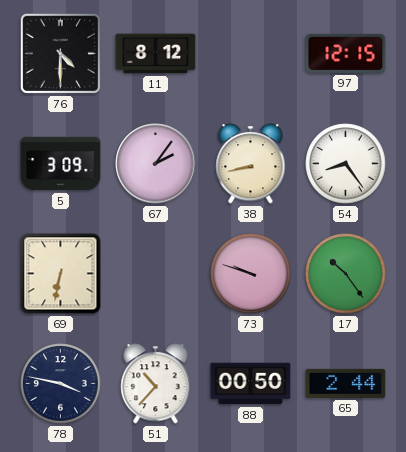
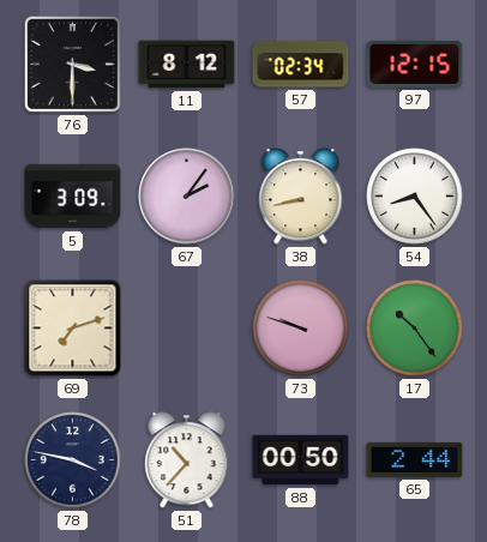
76: 4:30 -> 3:30
57: none -> 02:34
69: 6:32 -> 7:12
